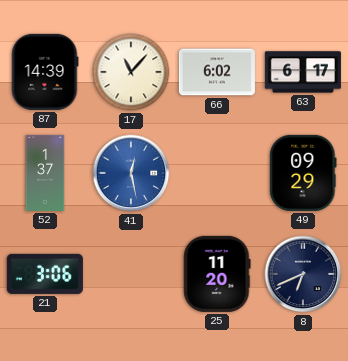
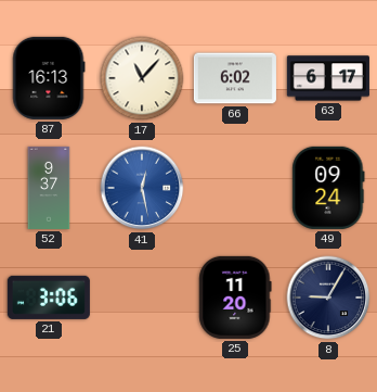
87: 14:39 -> 16:13
52: 1:37 -> 9:37
49: 09:29 -> 09:24
8: 6:41 -> 9:05
